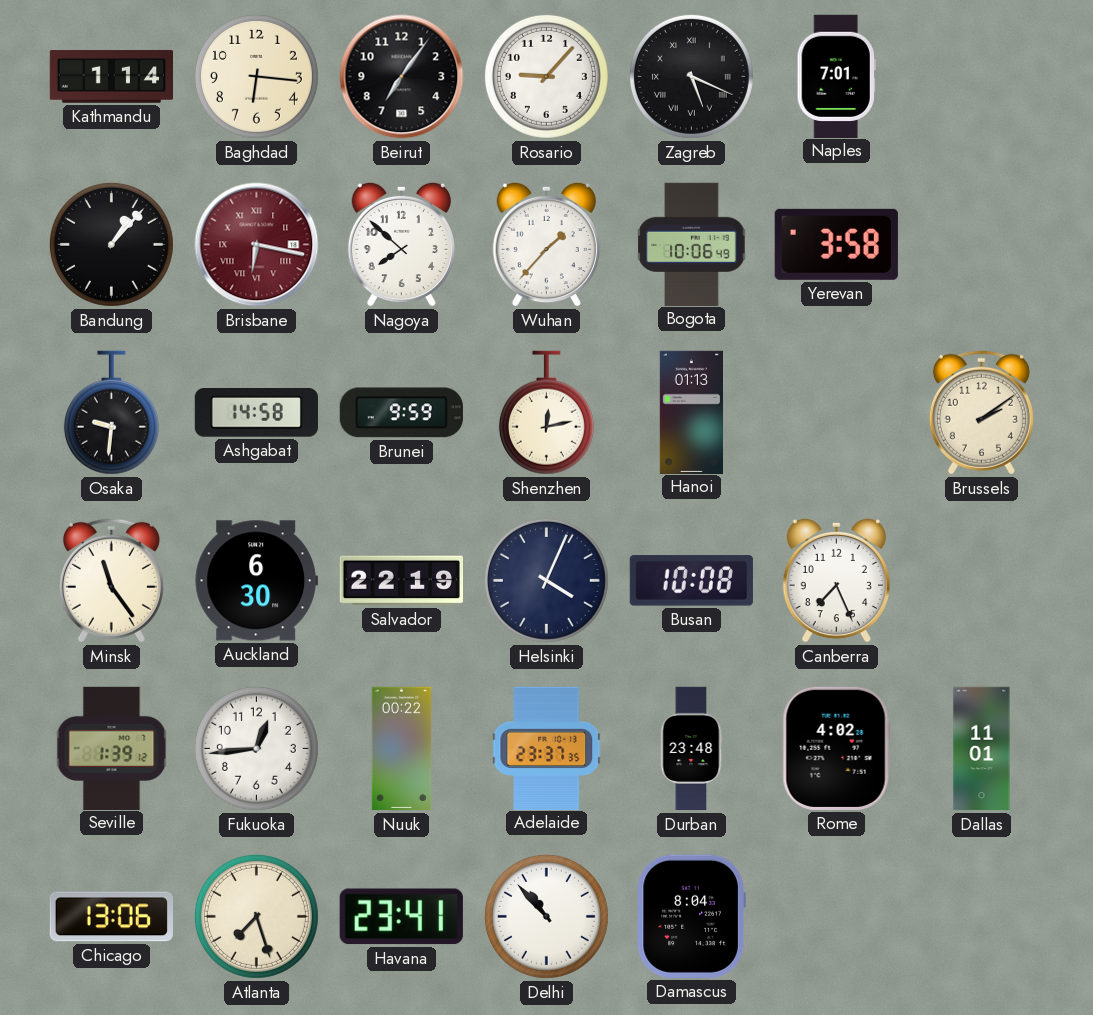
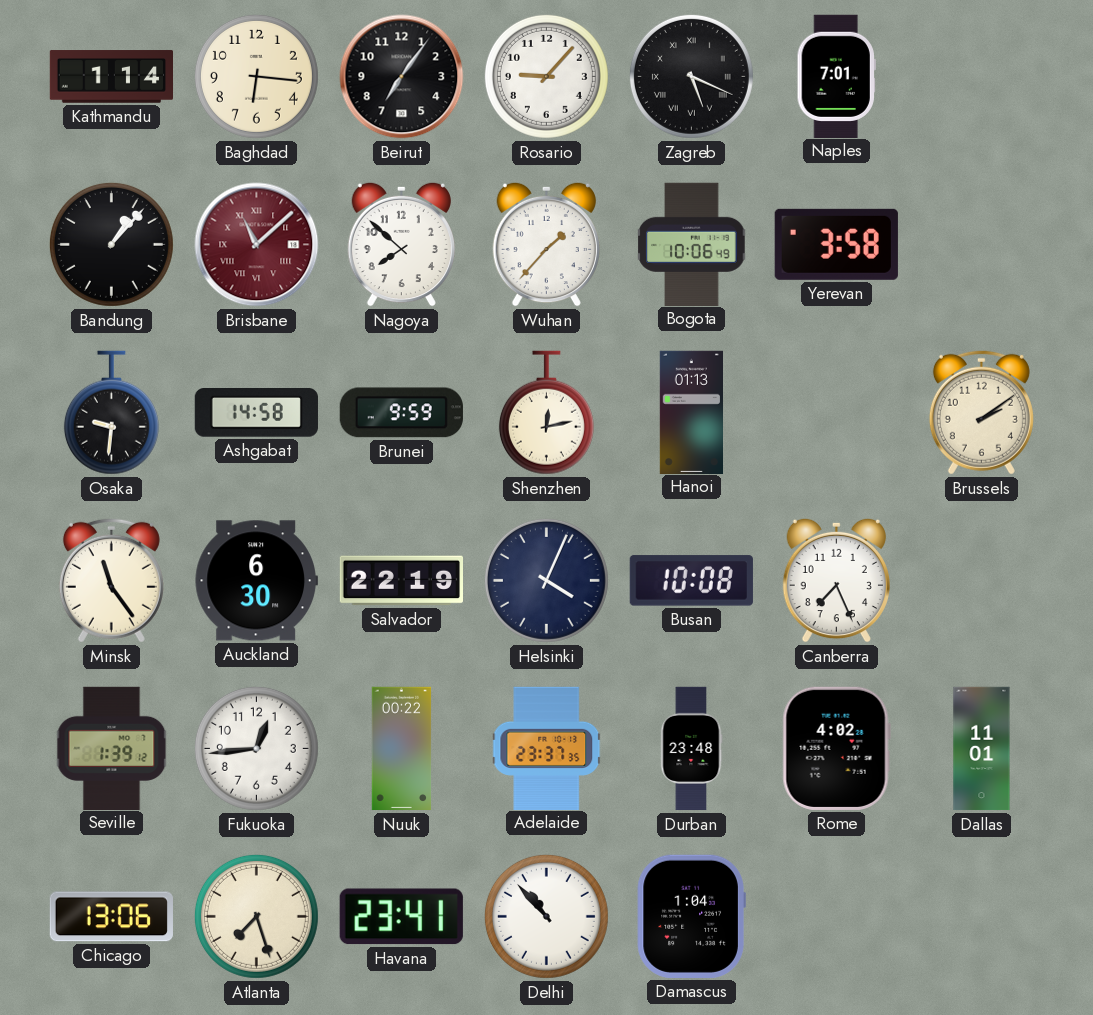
Brisbane: 6:17 -> 11:08
Damascus: 8:04 -> 1:04
